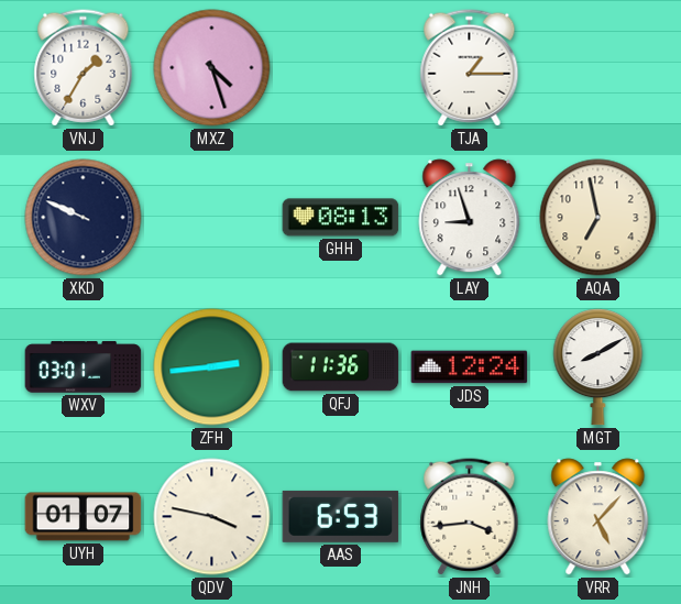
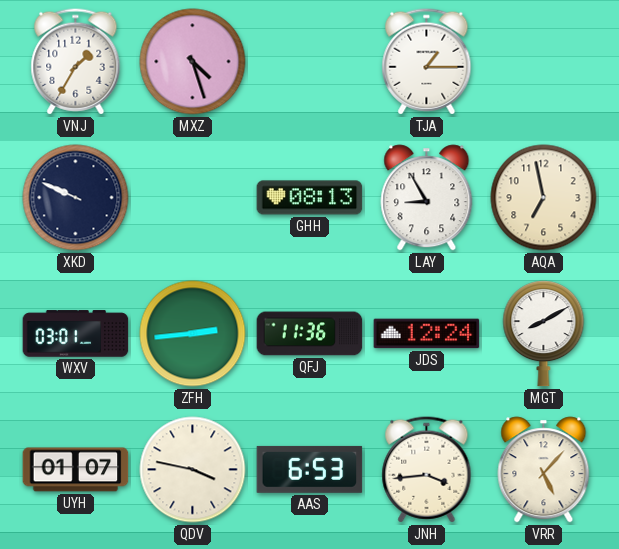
LAY: 8:57 -> 8:55
